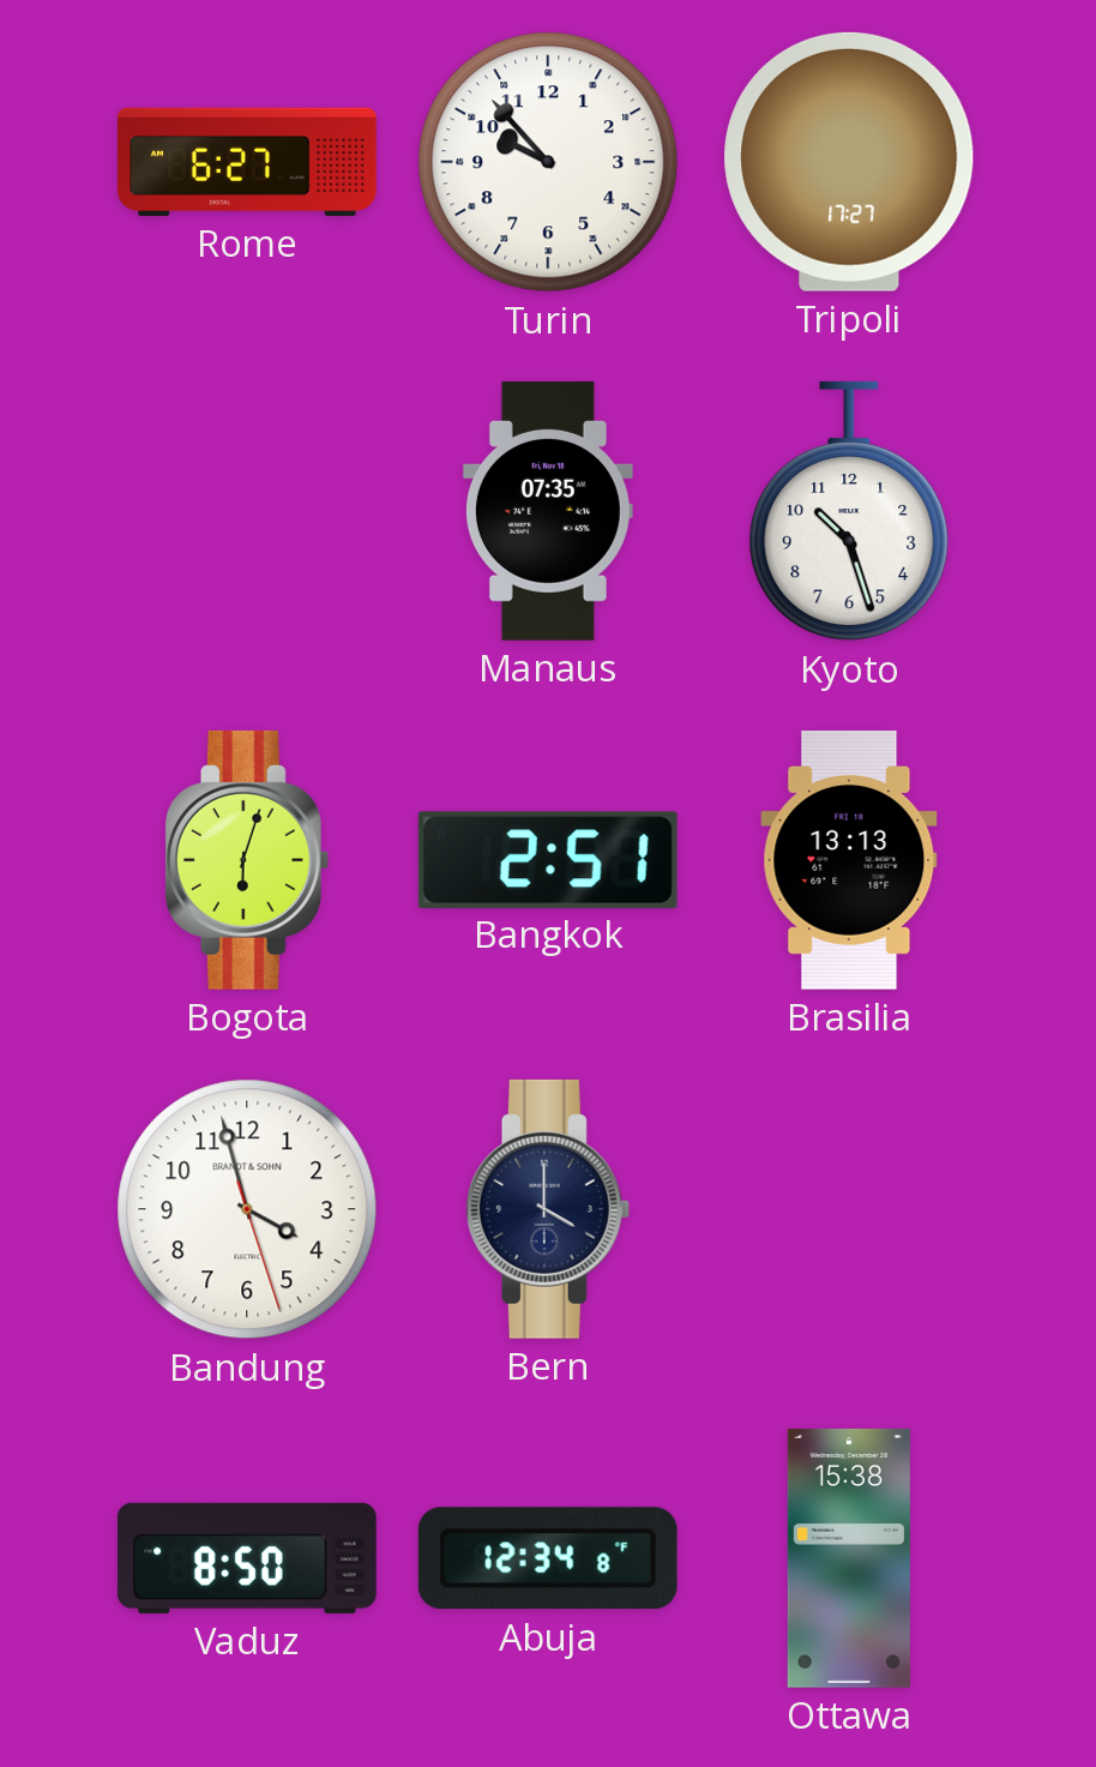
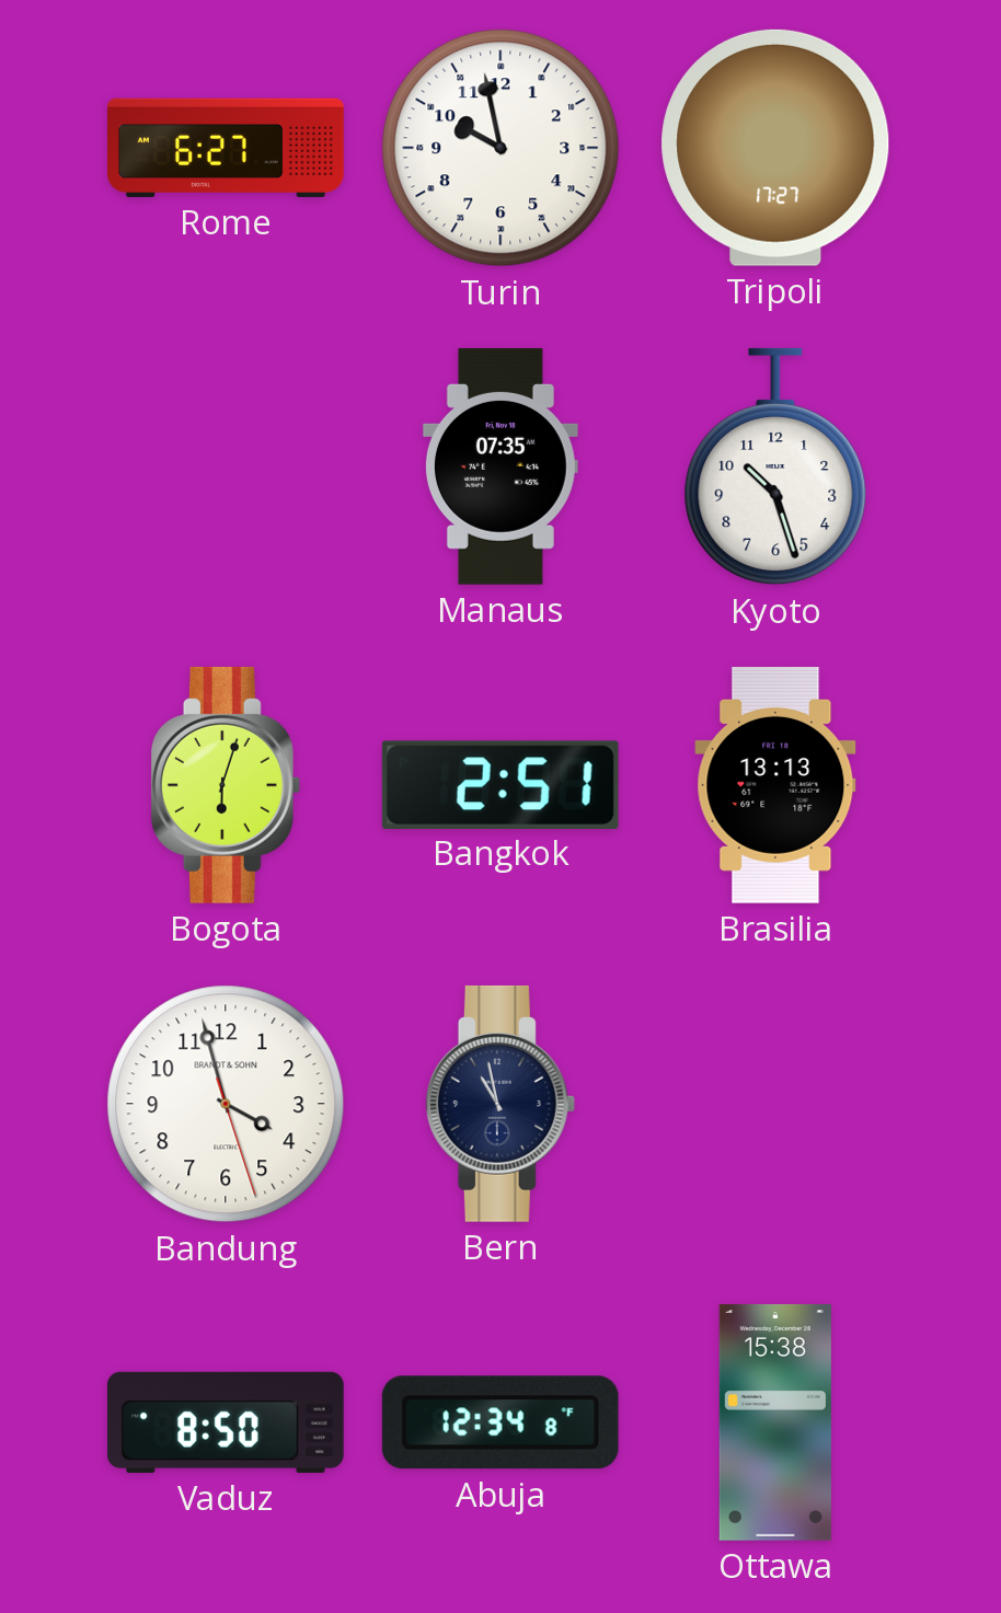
Turin: 9:53 -> 9:58
Bern: 4:00 -> 10:58
